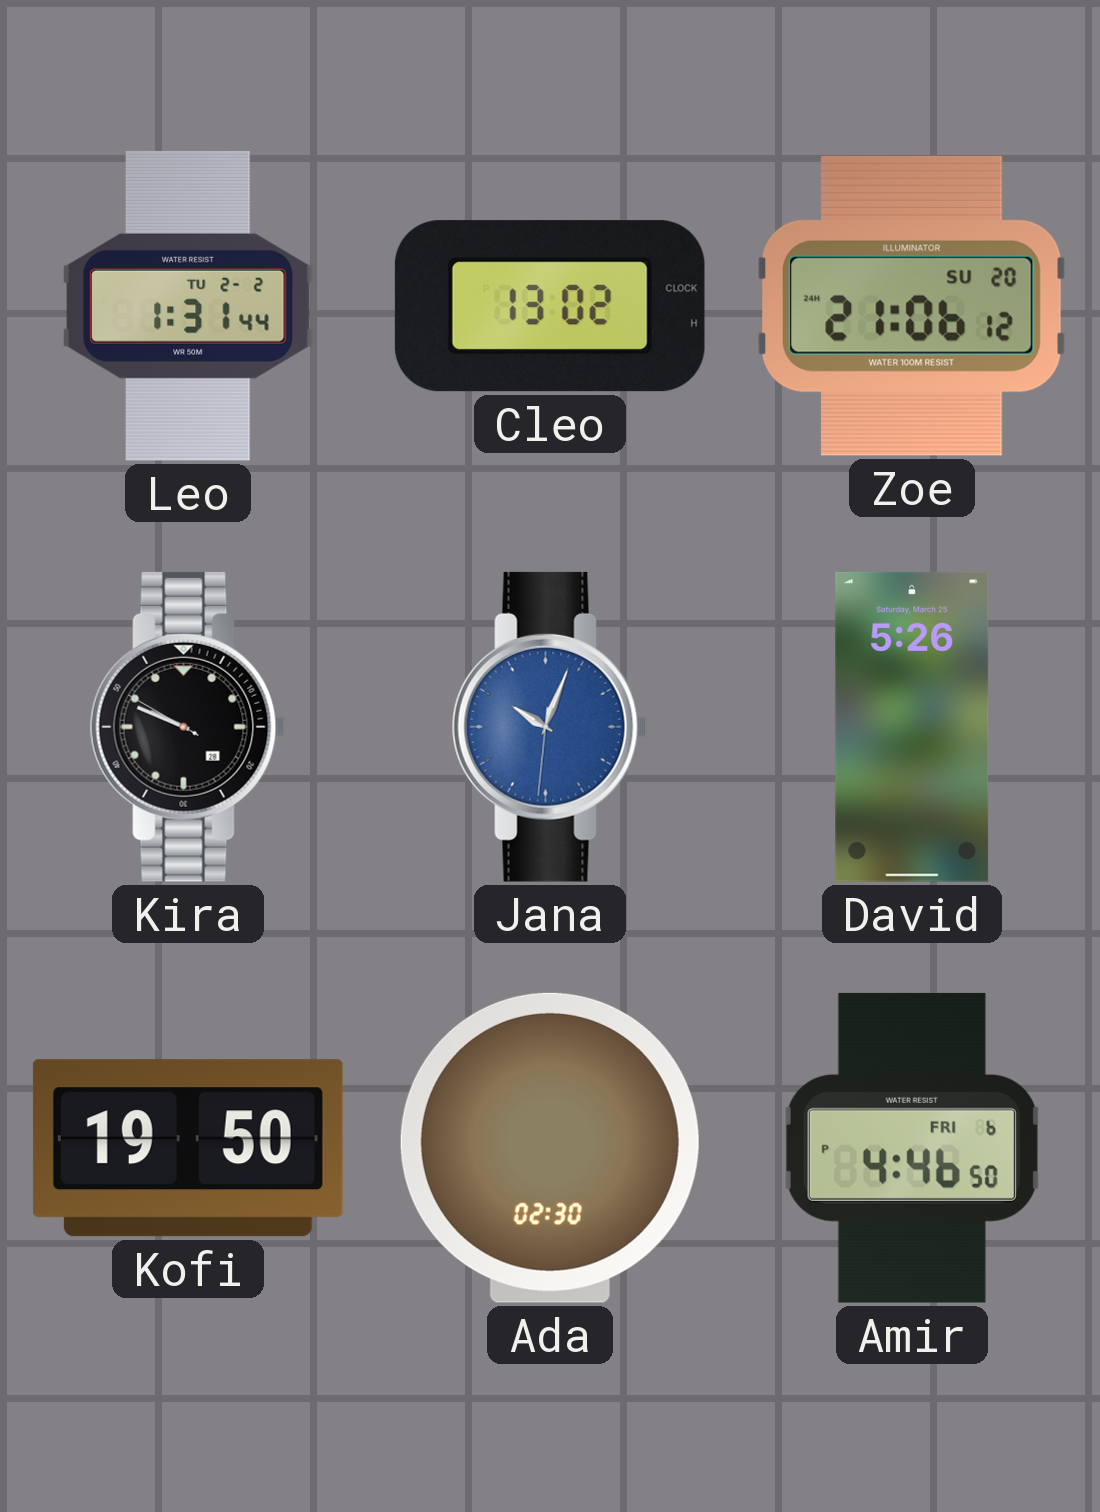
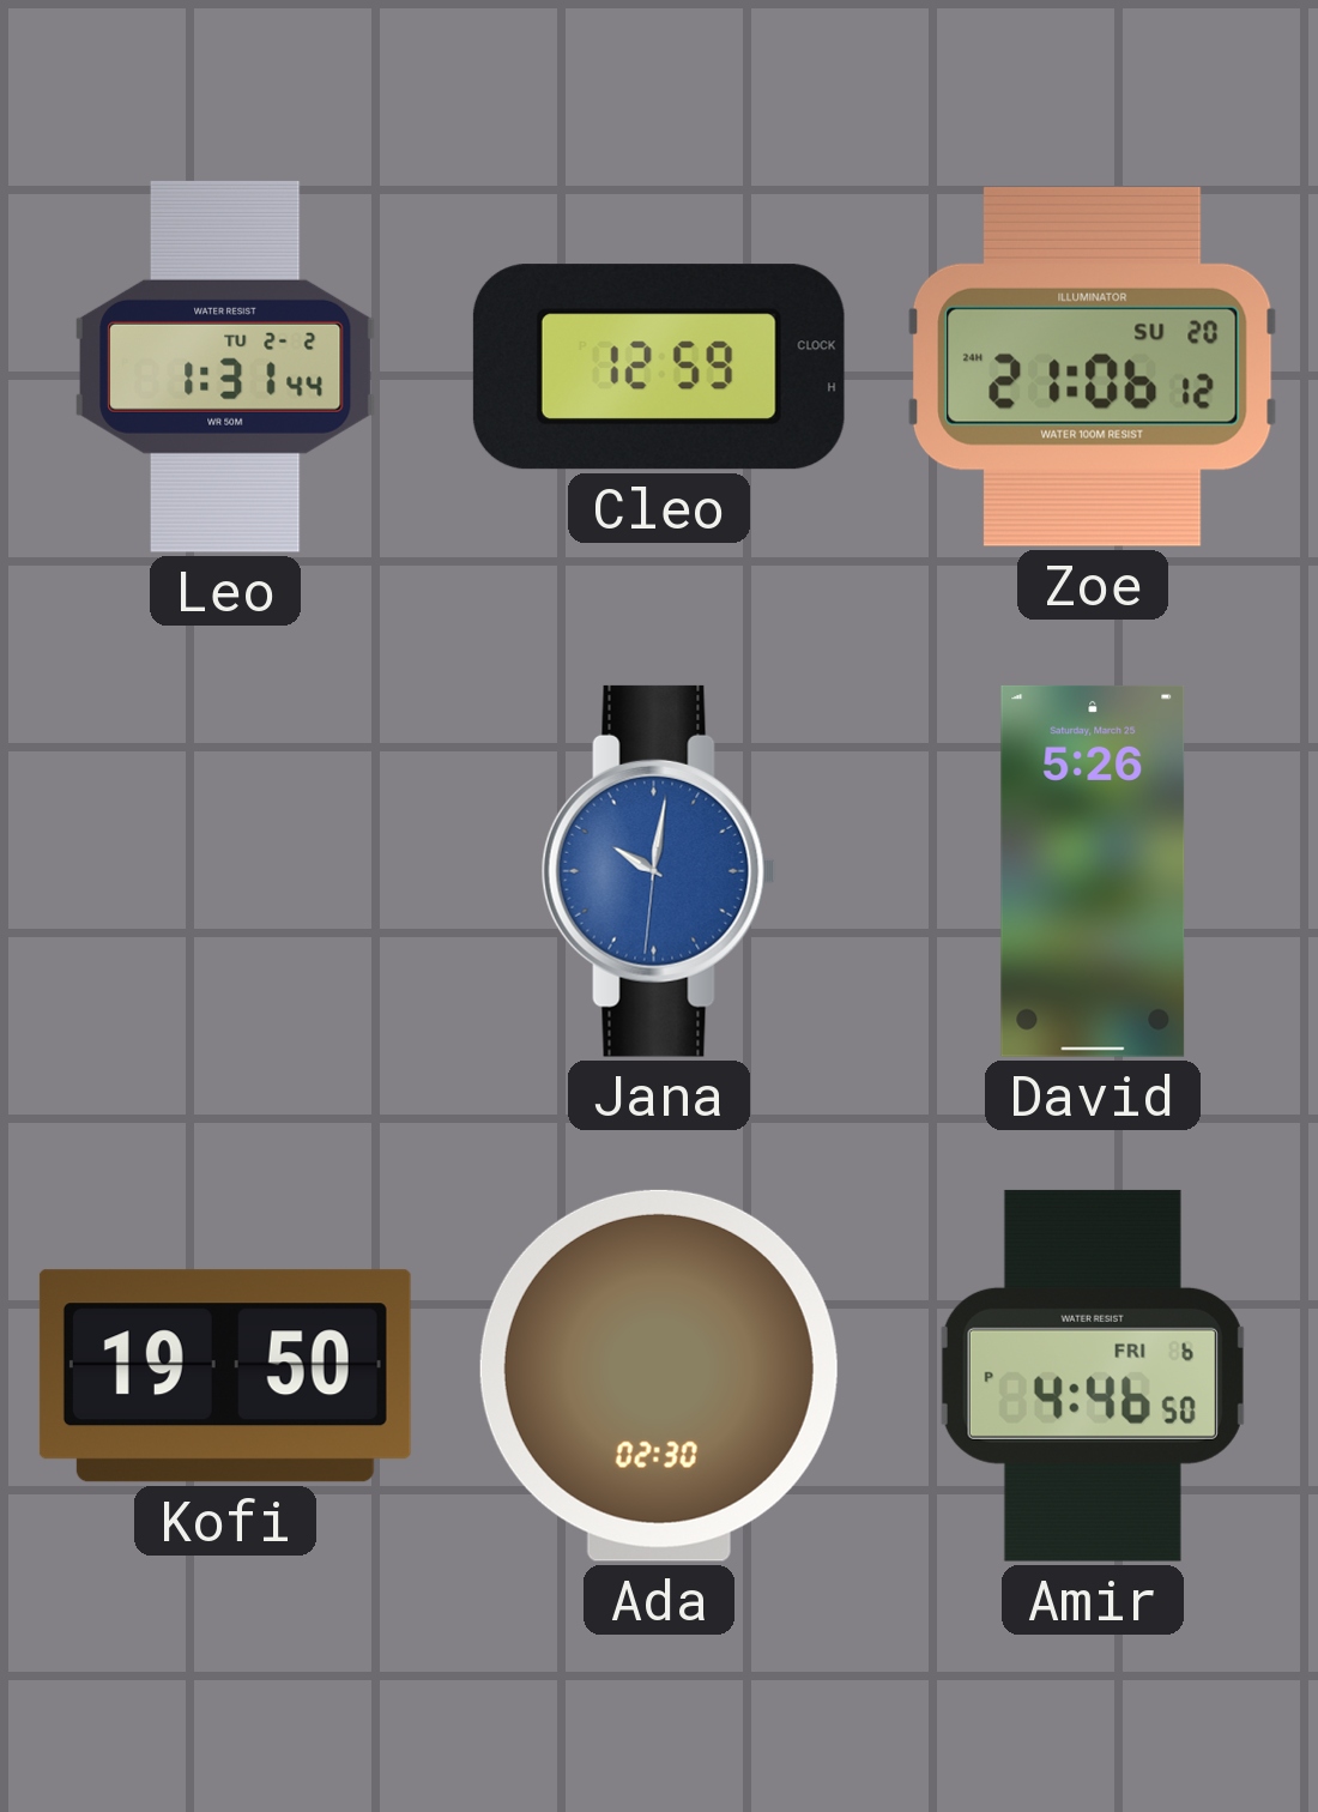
Cleo: 13:02 -> 12:59
Kira: 9:48 -> none
Jana: 10:03 -> 10:01
